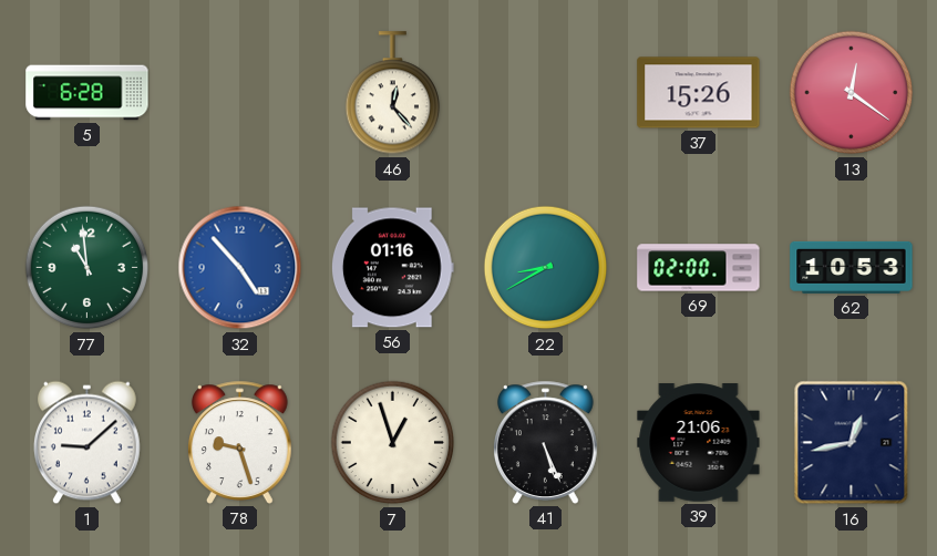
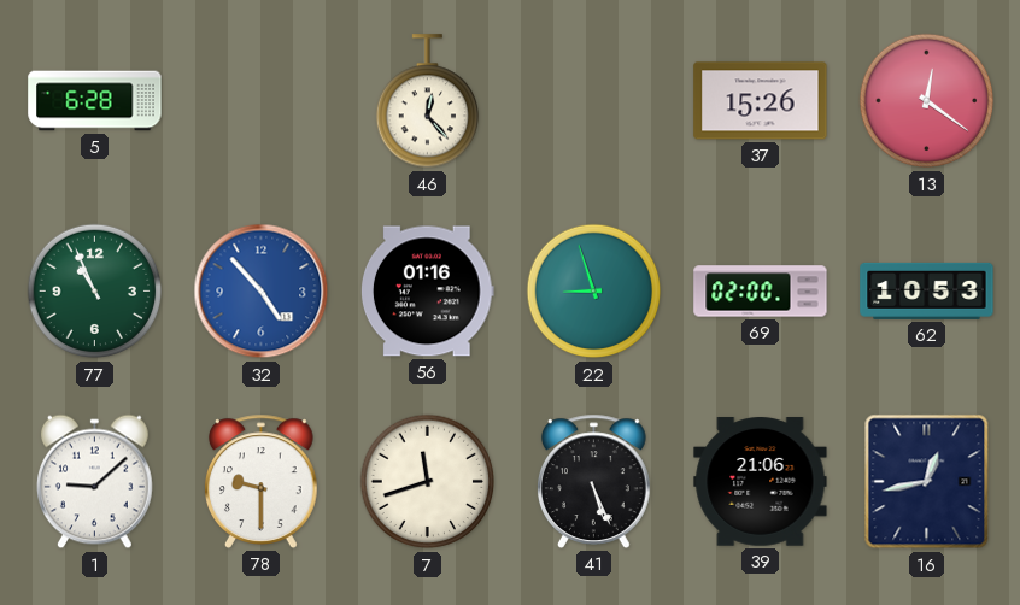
77: 10:59 -> 10:56
22: 8:40 -> 8:57
78: 9:27 -> 9:30
7: 12:57 -> 11:42
